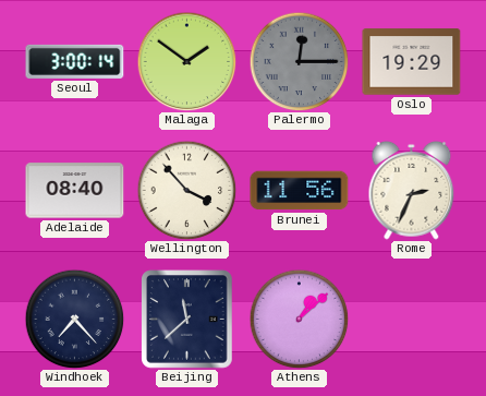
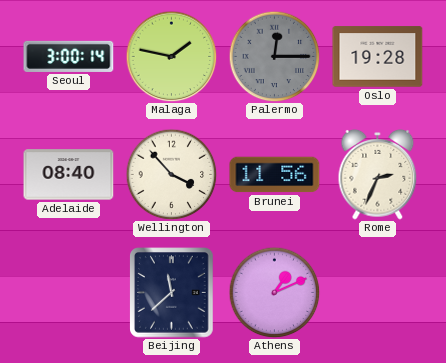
Malaga: 1:51 -> 1:47
Oslo: 19:29 -> 19:28
Windhoek: 7:23 -> none
Athens: 1:08 -> 1:11
